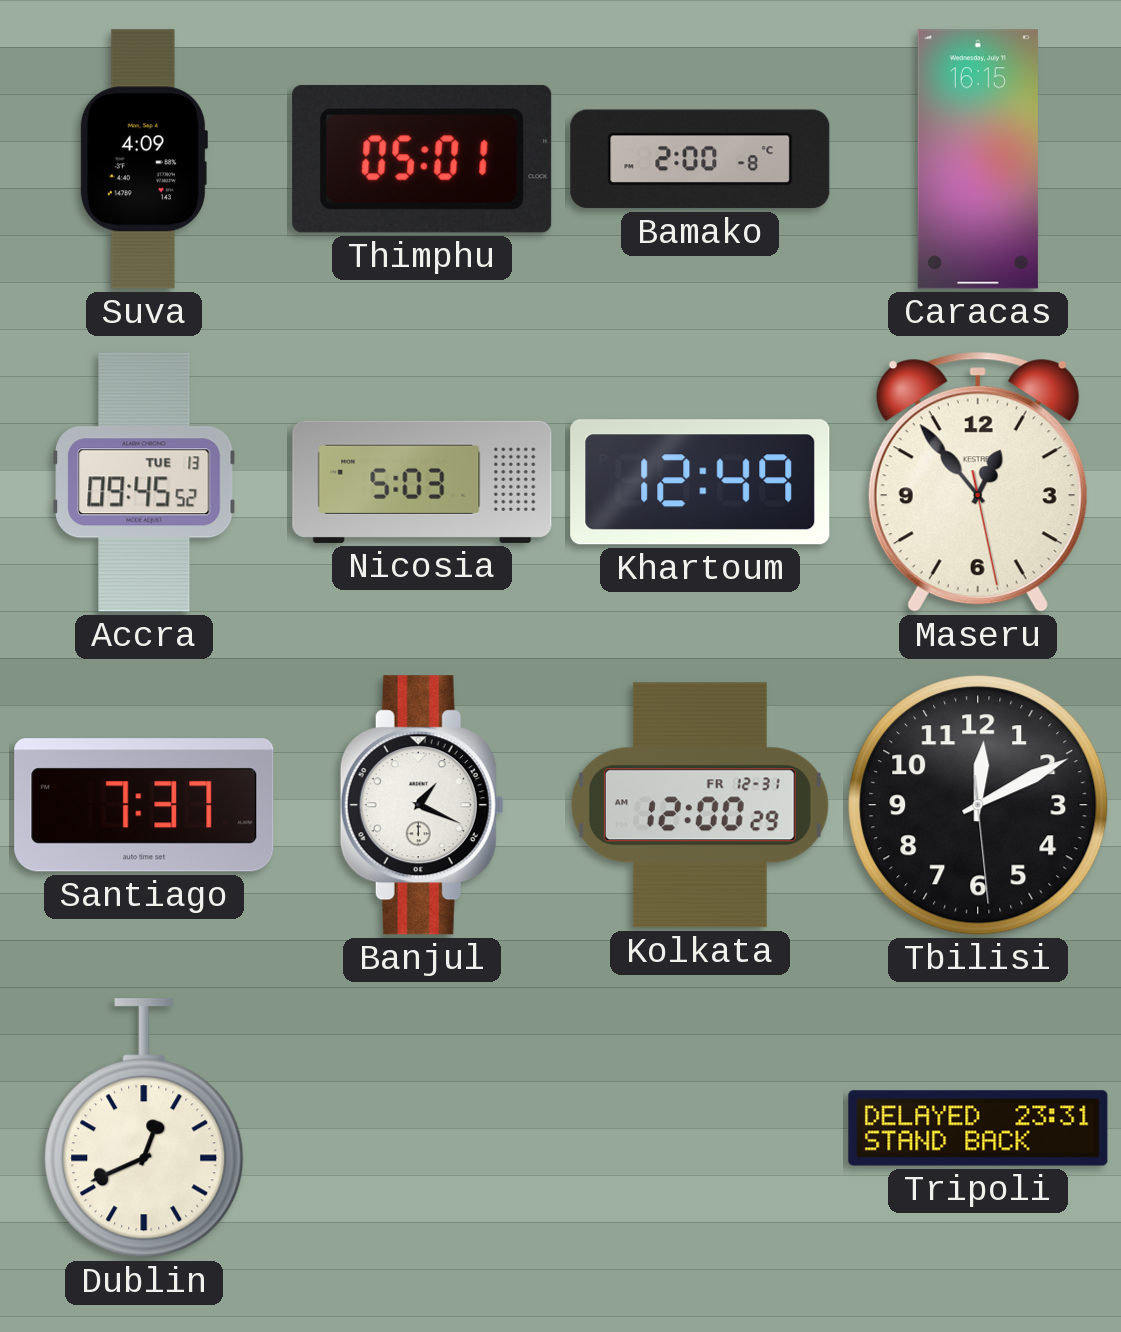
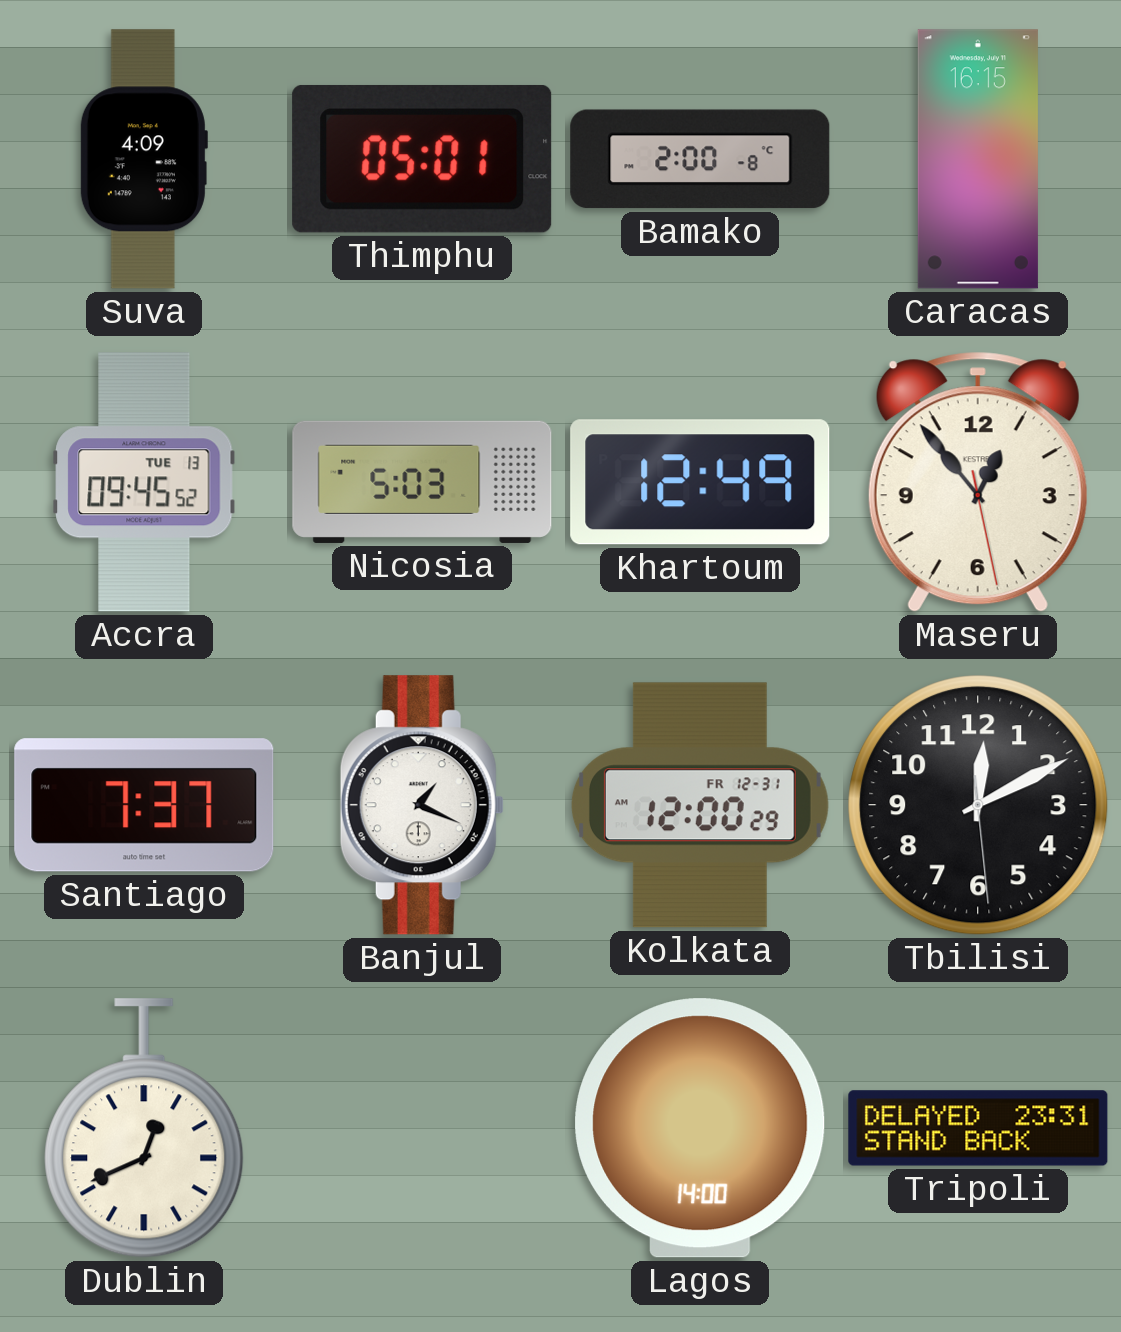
Lagos: none -> 14:00
